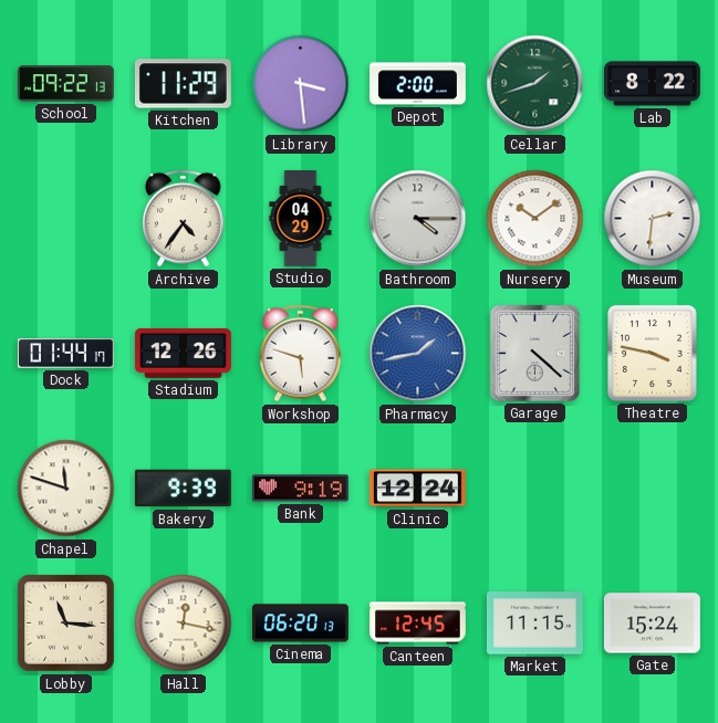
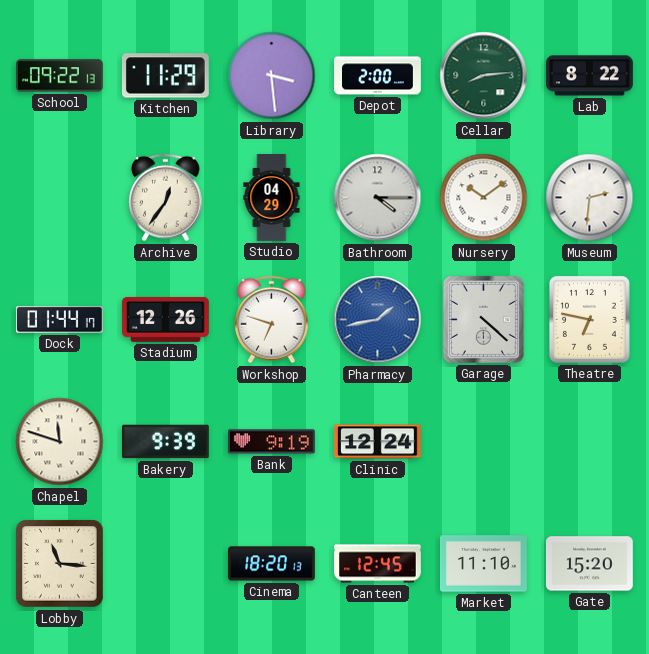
Cellar: 1:42 -> 8:14
Archive: 4:36 -> 12:36
Workshop: 5:48 -> 6:48
Theatre: 3:47 -> 6:47
Hall: 12:17 -> none
Cinema: 06:20 -> 18:20
Market: 11:15 -> 11:10
Gate: 15:24 -> 15:20
